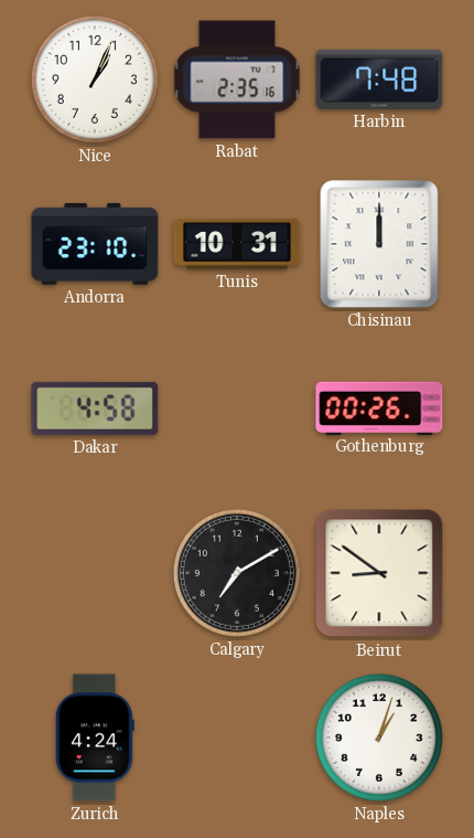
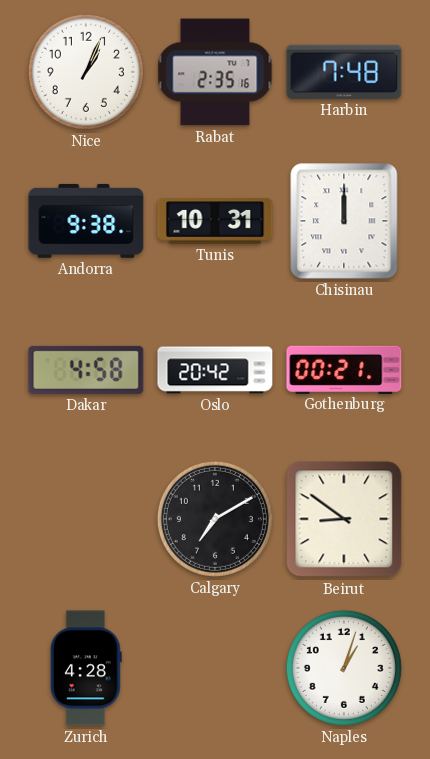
Andorra: 23:10 -> 9:38
Oslo: none -> 20:42
Gothenburg: 00:26 -> 00:21
Zurich: 4:24 -> 4:28
